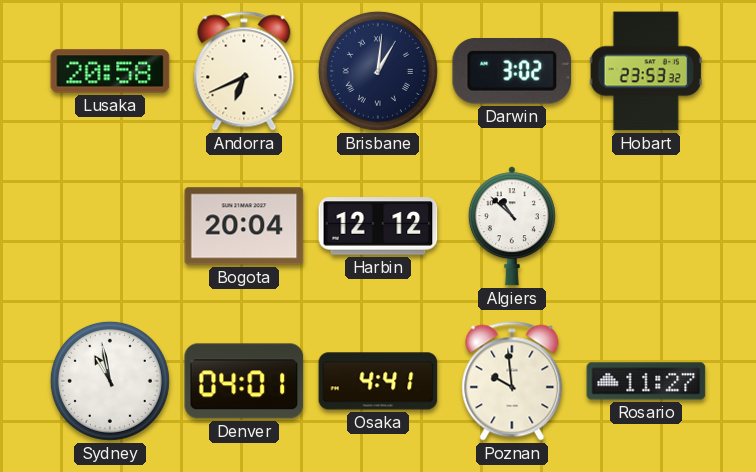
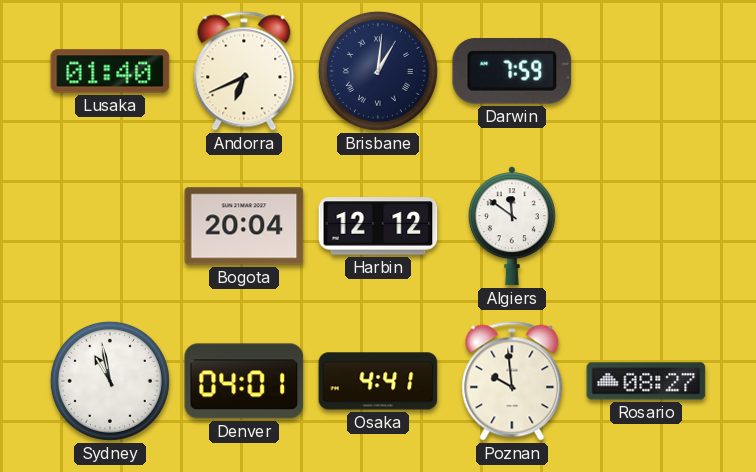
Lusaka: 20:58 -> 01:40
Darwin: 3:02 -> 7:59
Hobart: 23:53 -> none
Algiers: 10:52 -> 11:51
Rosario: 11:27 -> 08:27
